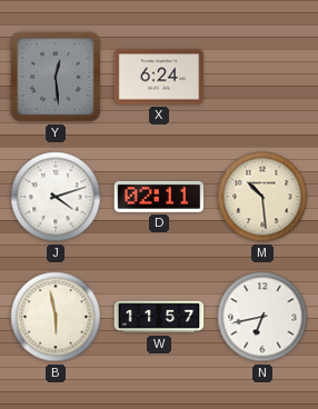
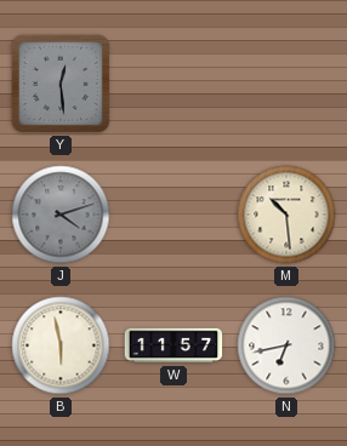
X: 6:24 -> none
J dial: white -> grey
D: 02:11 -> none
